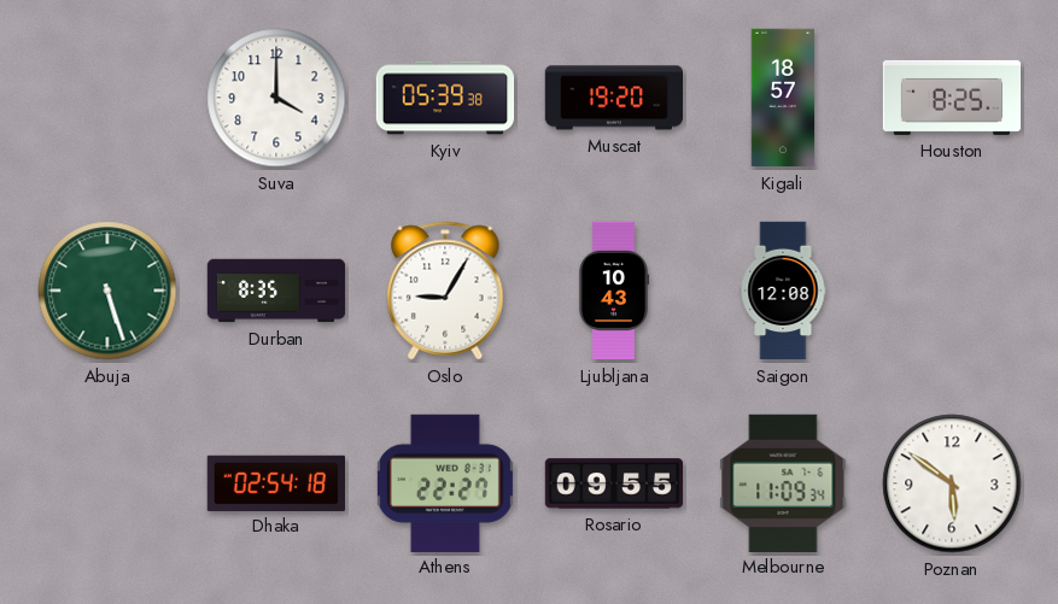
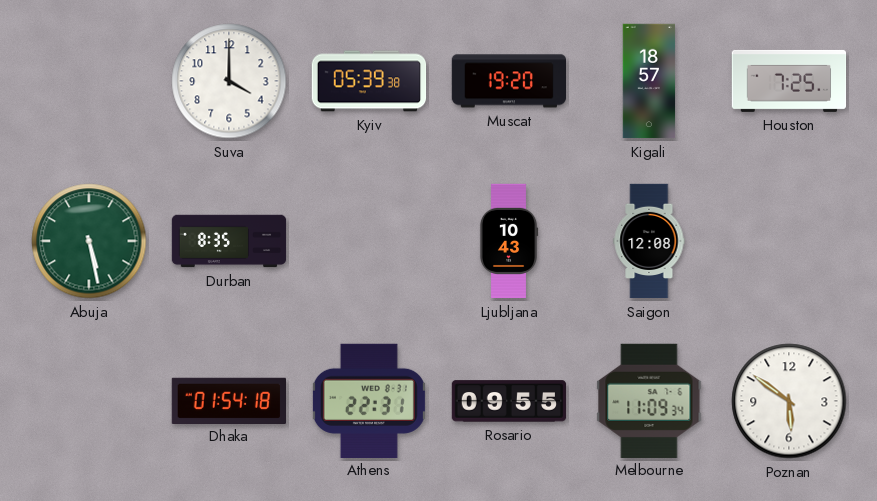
Houston: 8:25 -> 7:25
Abuja: 5:27 -> 5:28
Oslo: 9:05 -> none
Dhaka: 02:54 -> 01:54
Athens: 22:27 -> 22:31
